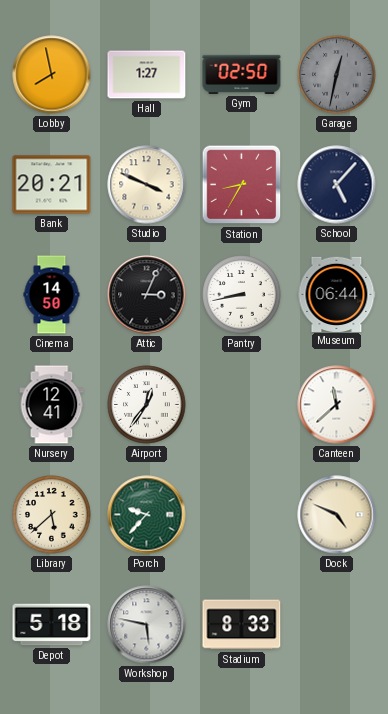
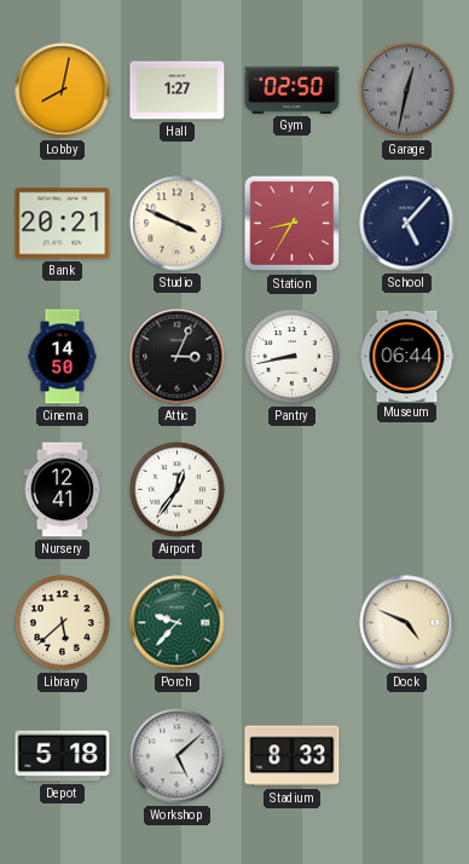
Lobby: 7:58 -> 8:02
Canteen: 11:38 -> none
Workshop: 5:47 -> 5:08
